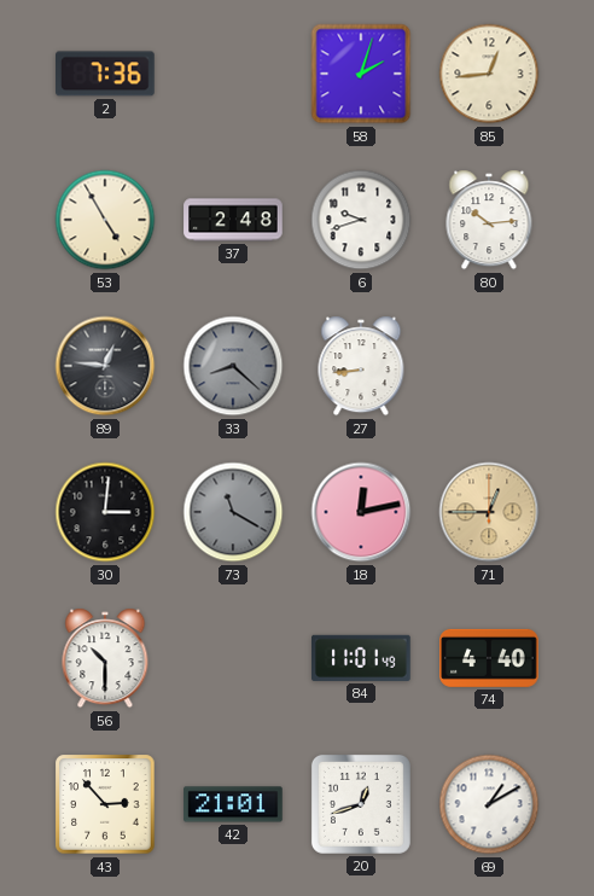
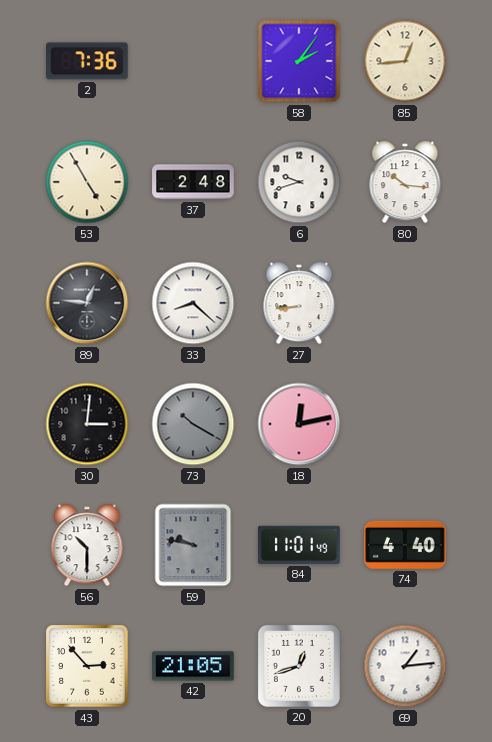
58: 2:03 -> 2:06
80: 10:14 -> 10:16
33 dial: grey -> white
73: 11:20 -> 10:20
71: 12:45 -> none
59: none -> 9:47
42: 21:01 -> 21:05
69: 1:10 -> 1:14
